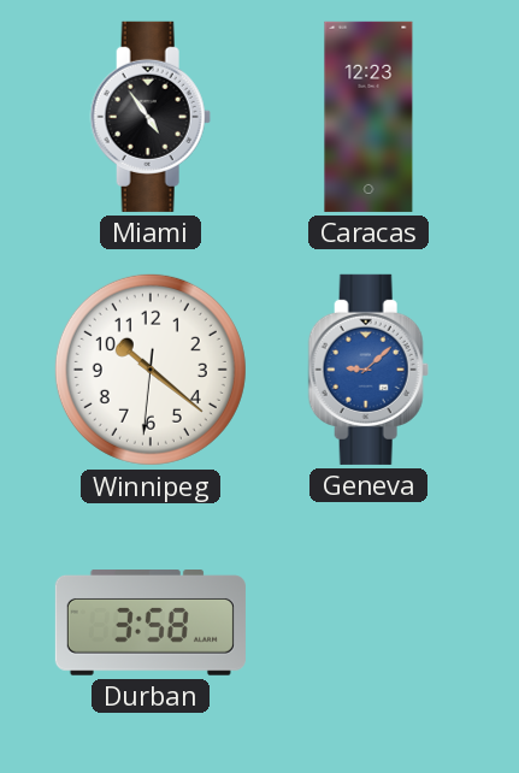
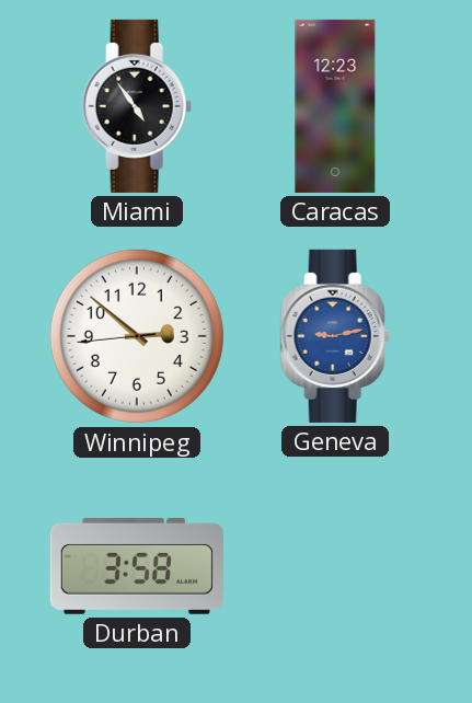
Winnipeg: 10:21 -> 2:51
Geneva: 9:08 -> 9:13
